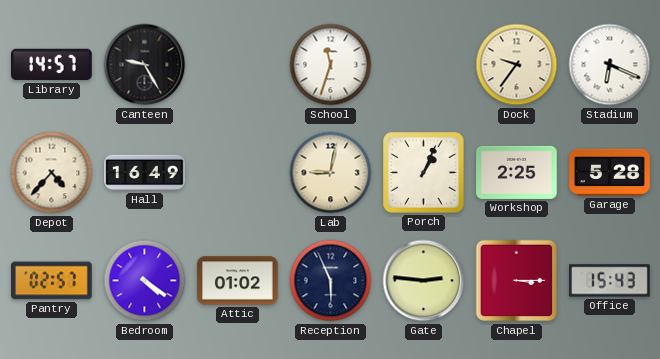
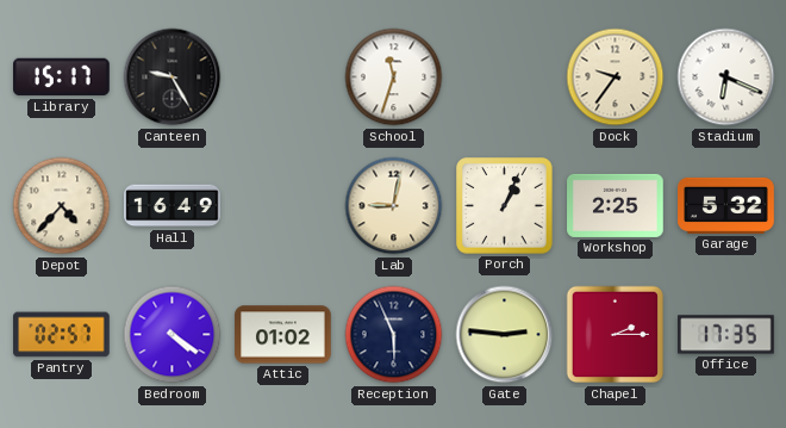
Library: 14:57 -> 15:17
Garage: 5:28 -> 5:32
Chapel: 3:15 -> 2:15
Office: 15:43 -> 17:35
